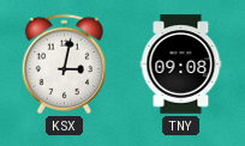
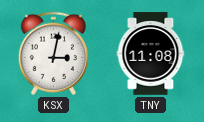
TNY: 09:08 -> 11:08
